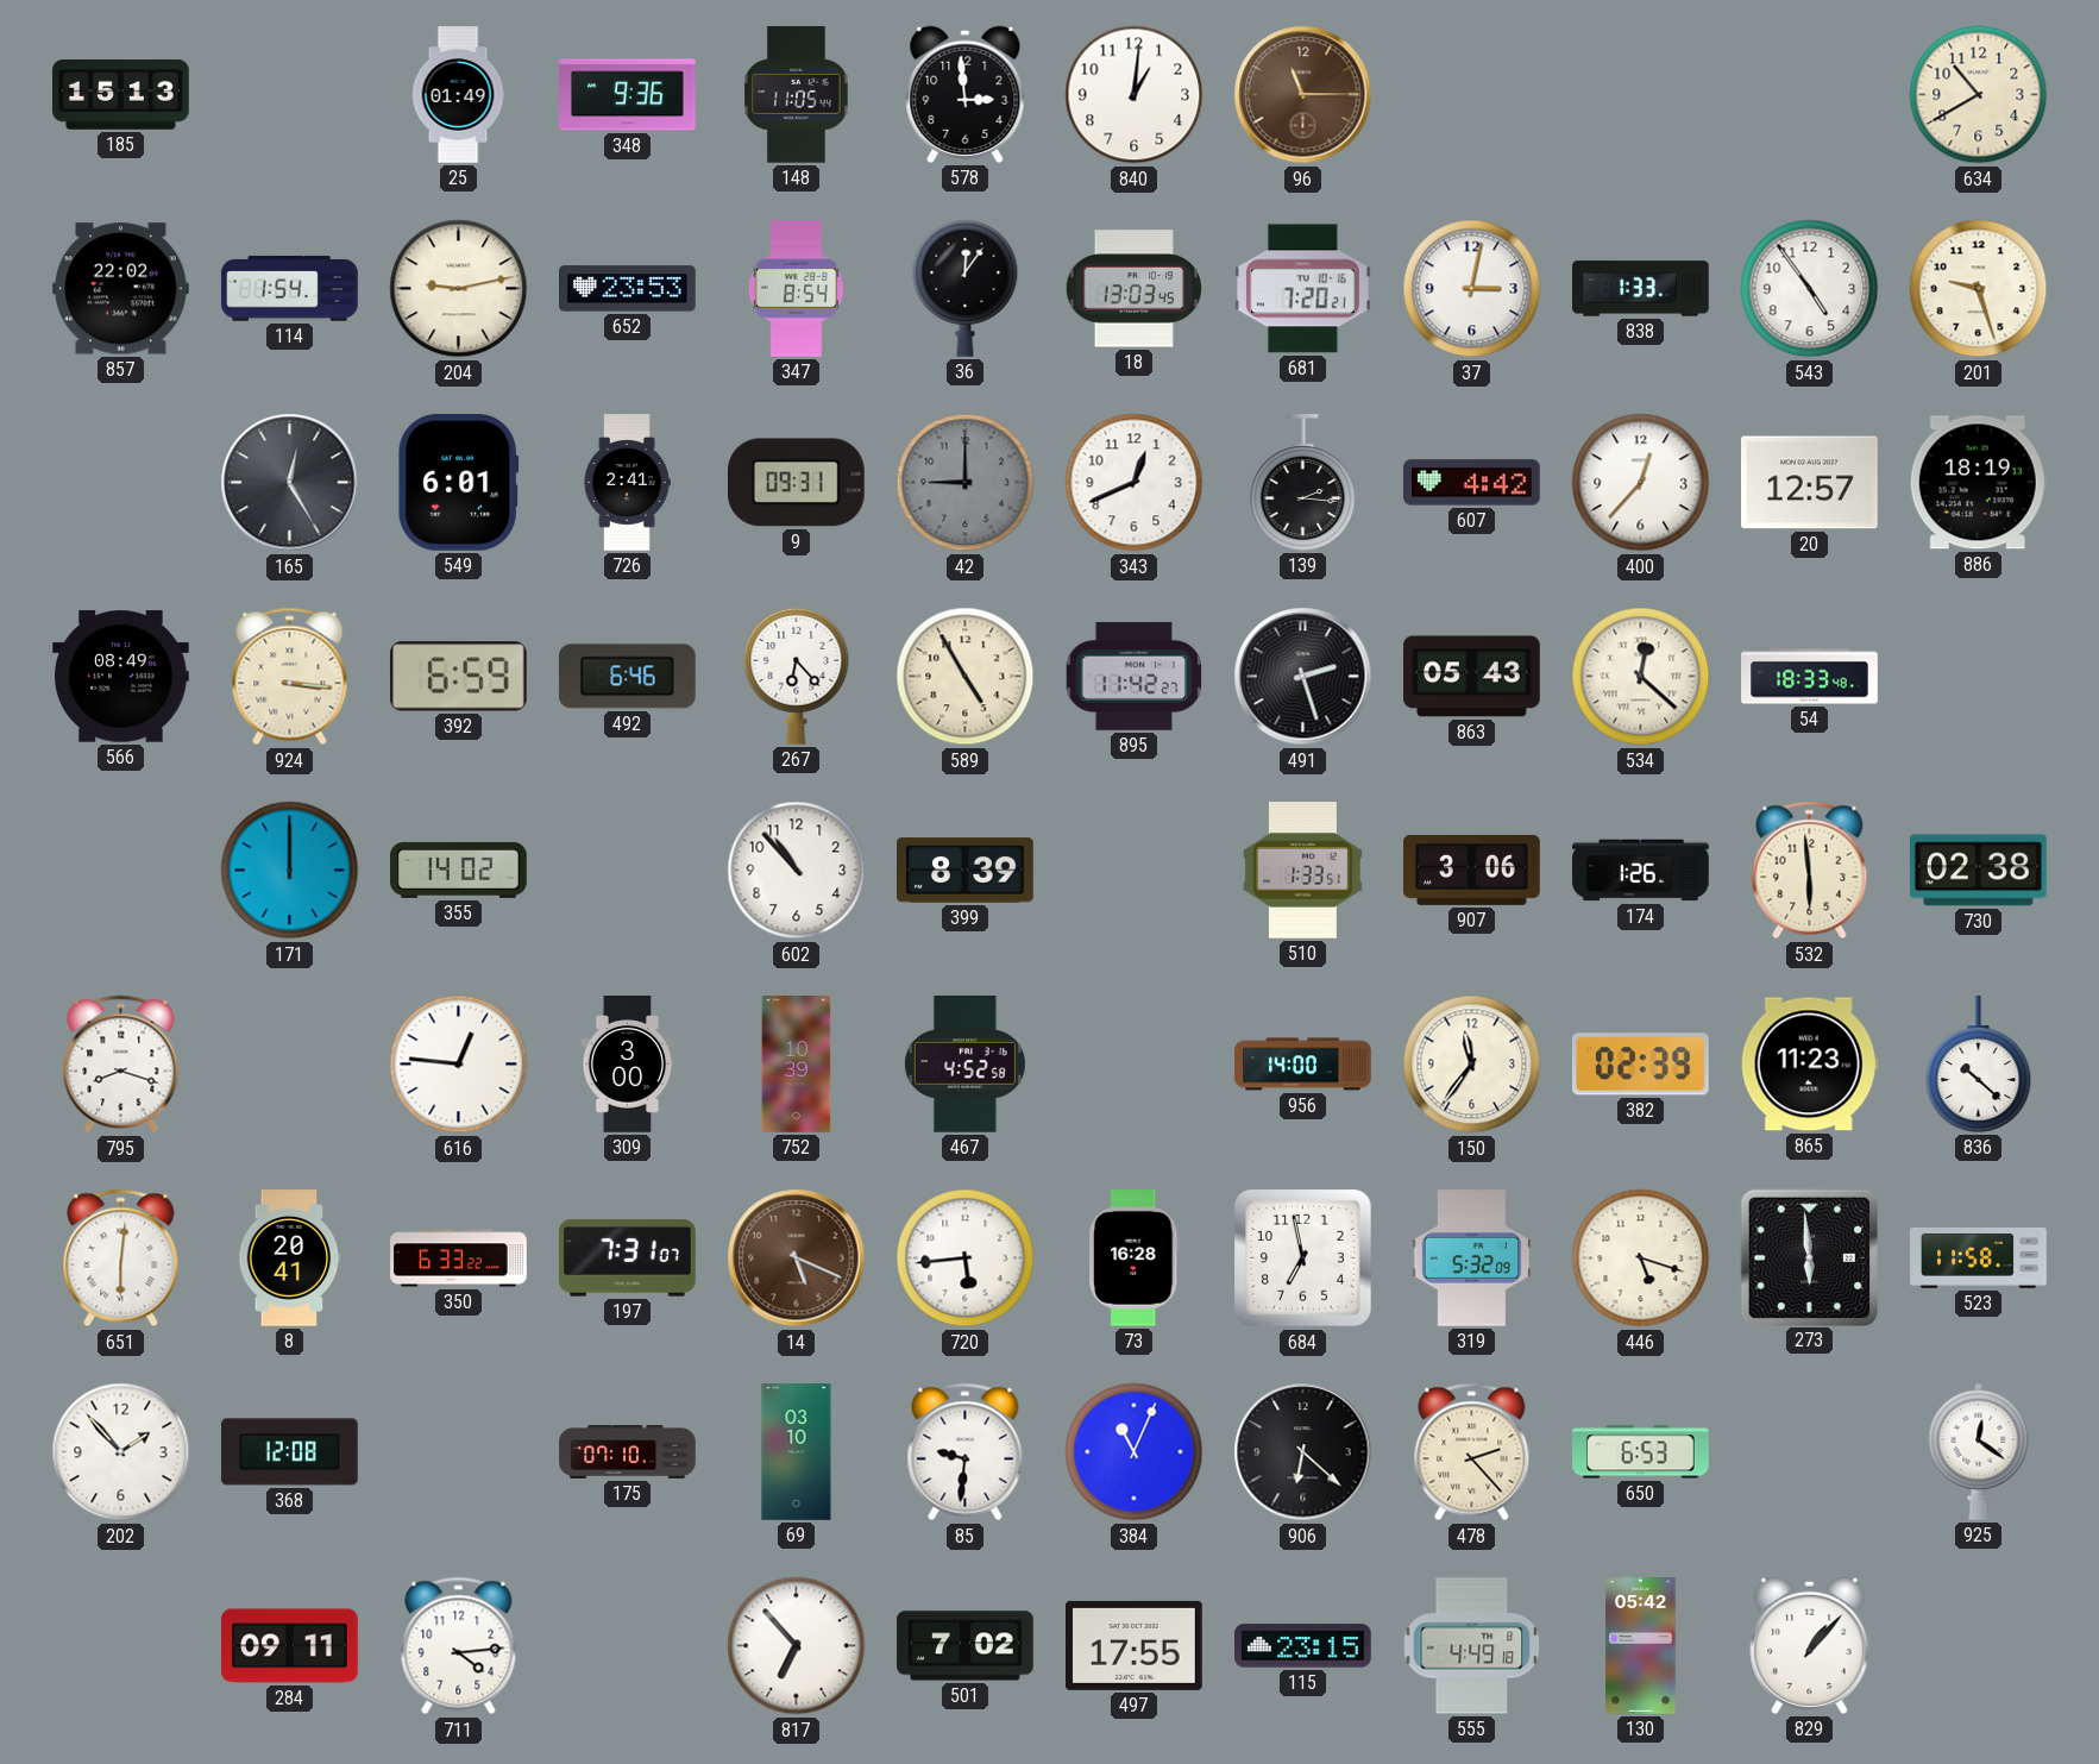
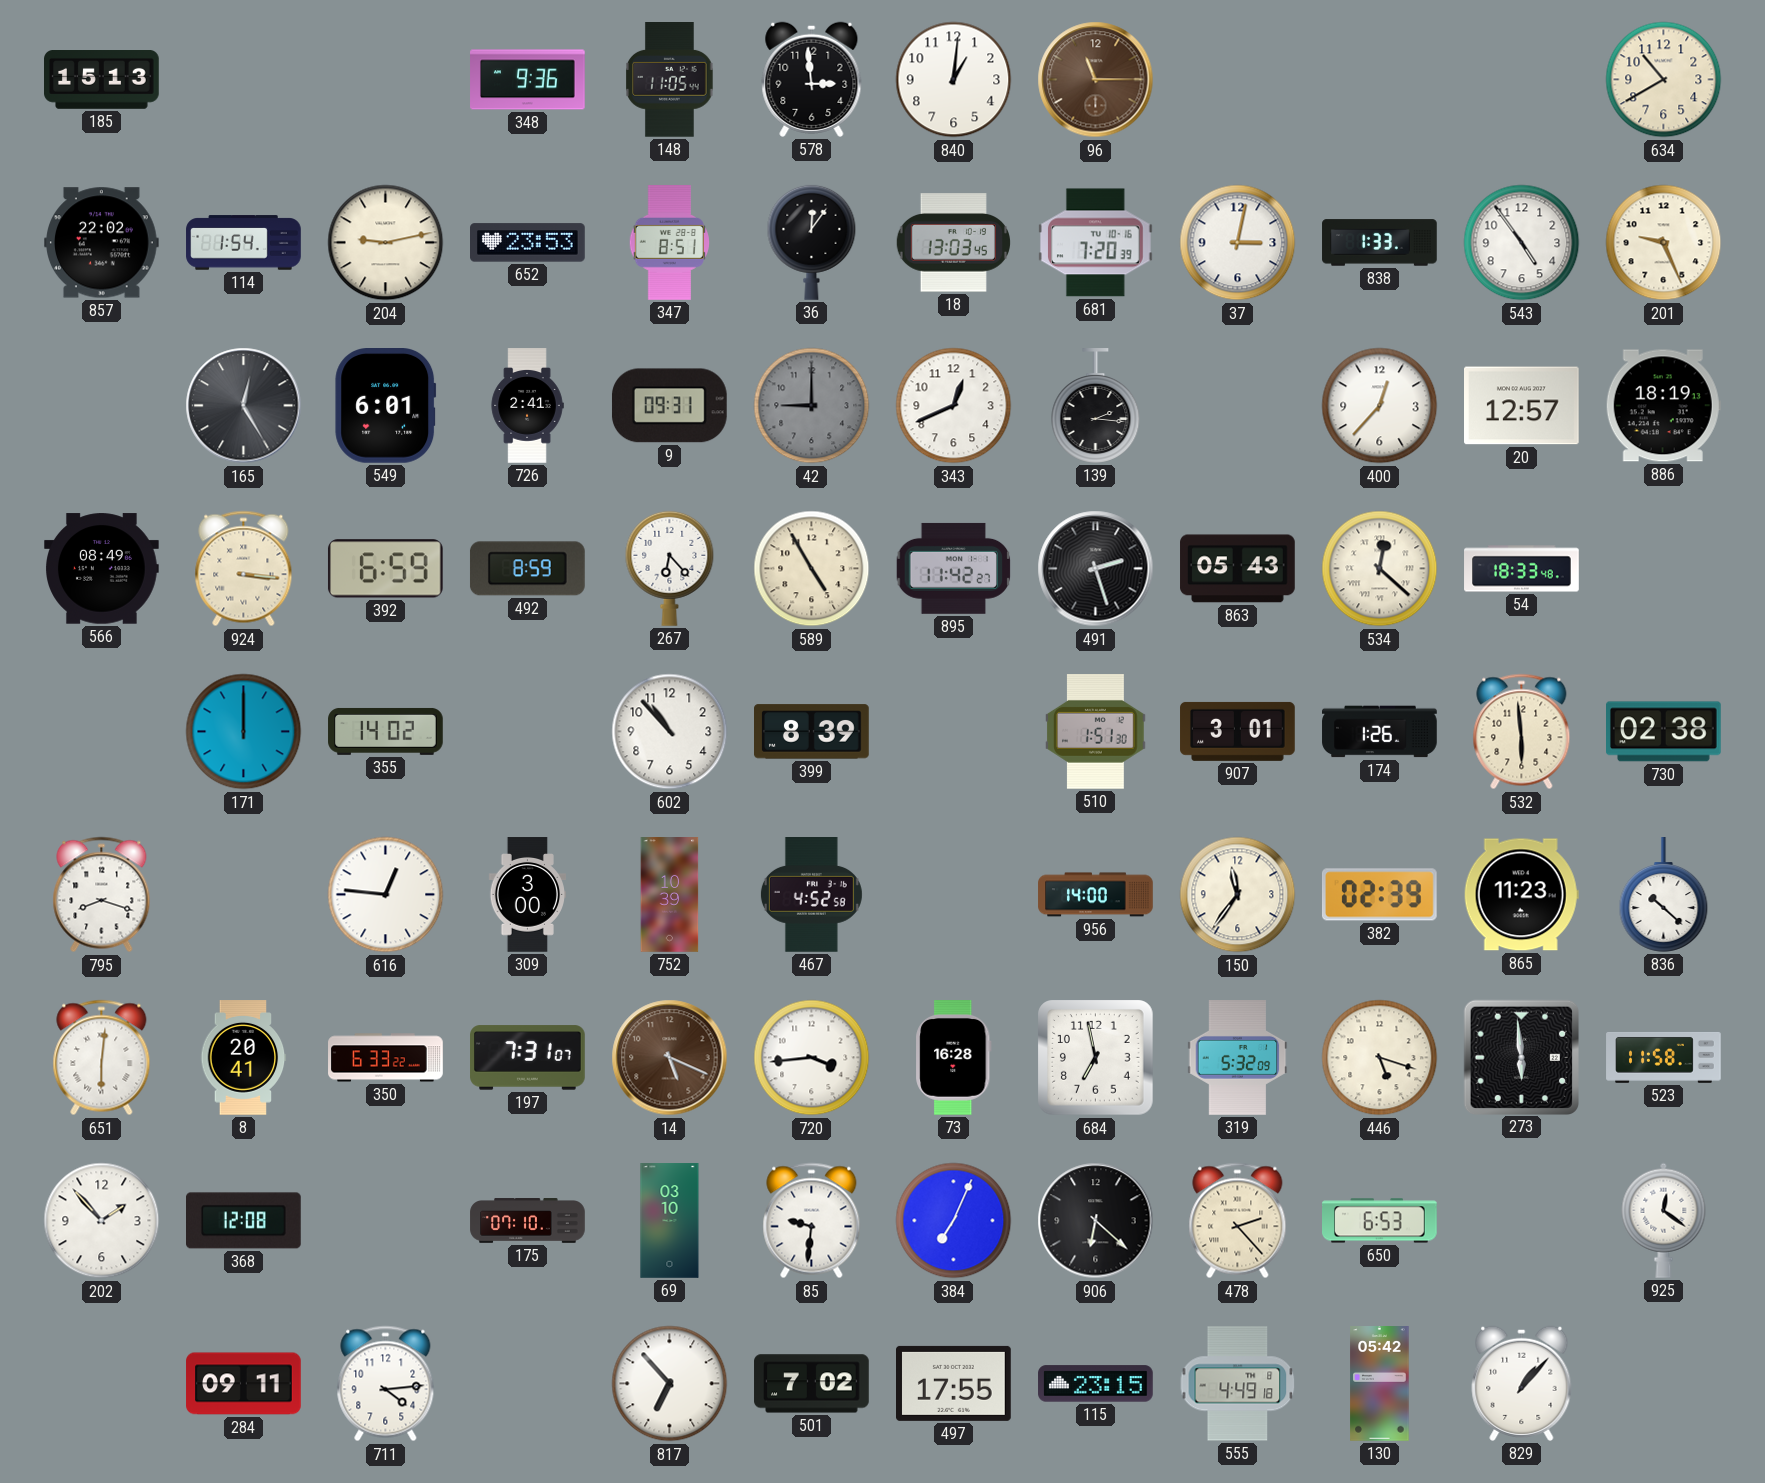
25: 01:49 -> none
347: 8:54 -> 8:51
681: 7:20:21 -> 7:20:39
201: 9:27 -> 9:26
607: 4:42 -> none
492: 6:46 -> 8:59
510: 1:33 -> 1:51
907: 3:06 -> 3:01
720: 5:44 -> 3:44
384: 11:04 -> 7:04
